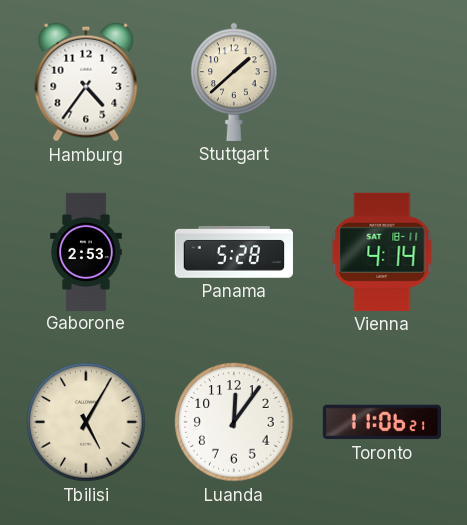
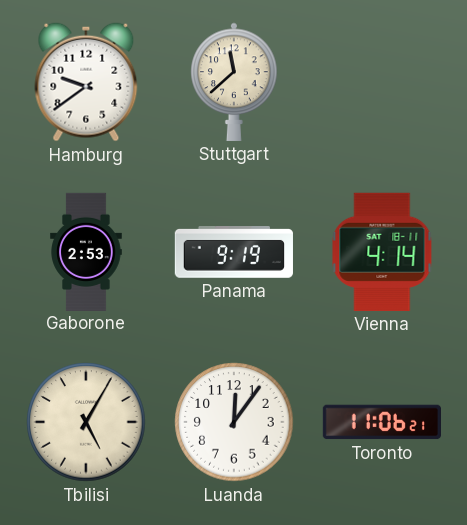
Hamburg: 4:36 -> 9:39
Stuttgart: 1:38 -> 11:38
Panama: 5:28 -> 9:19
